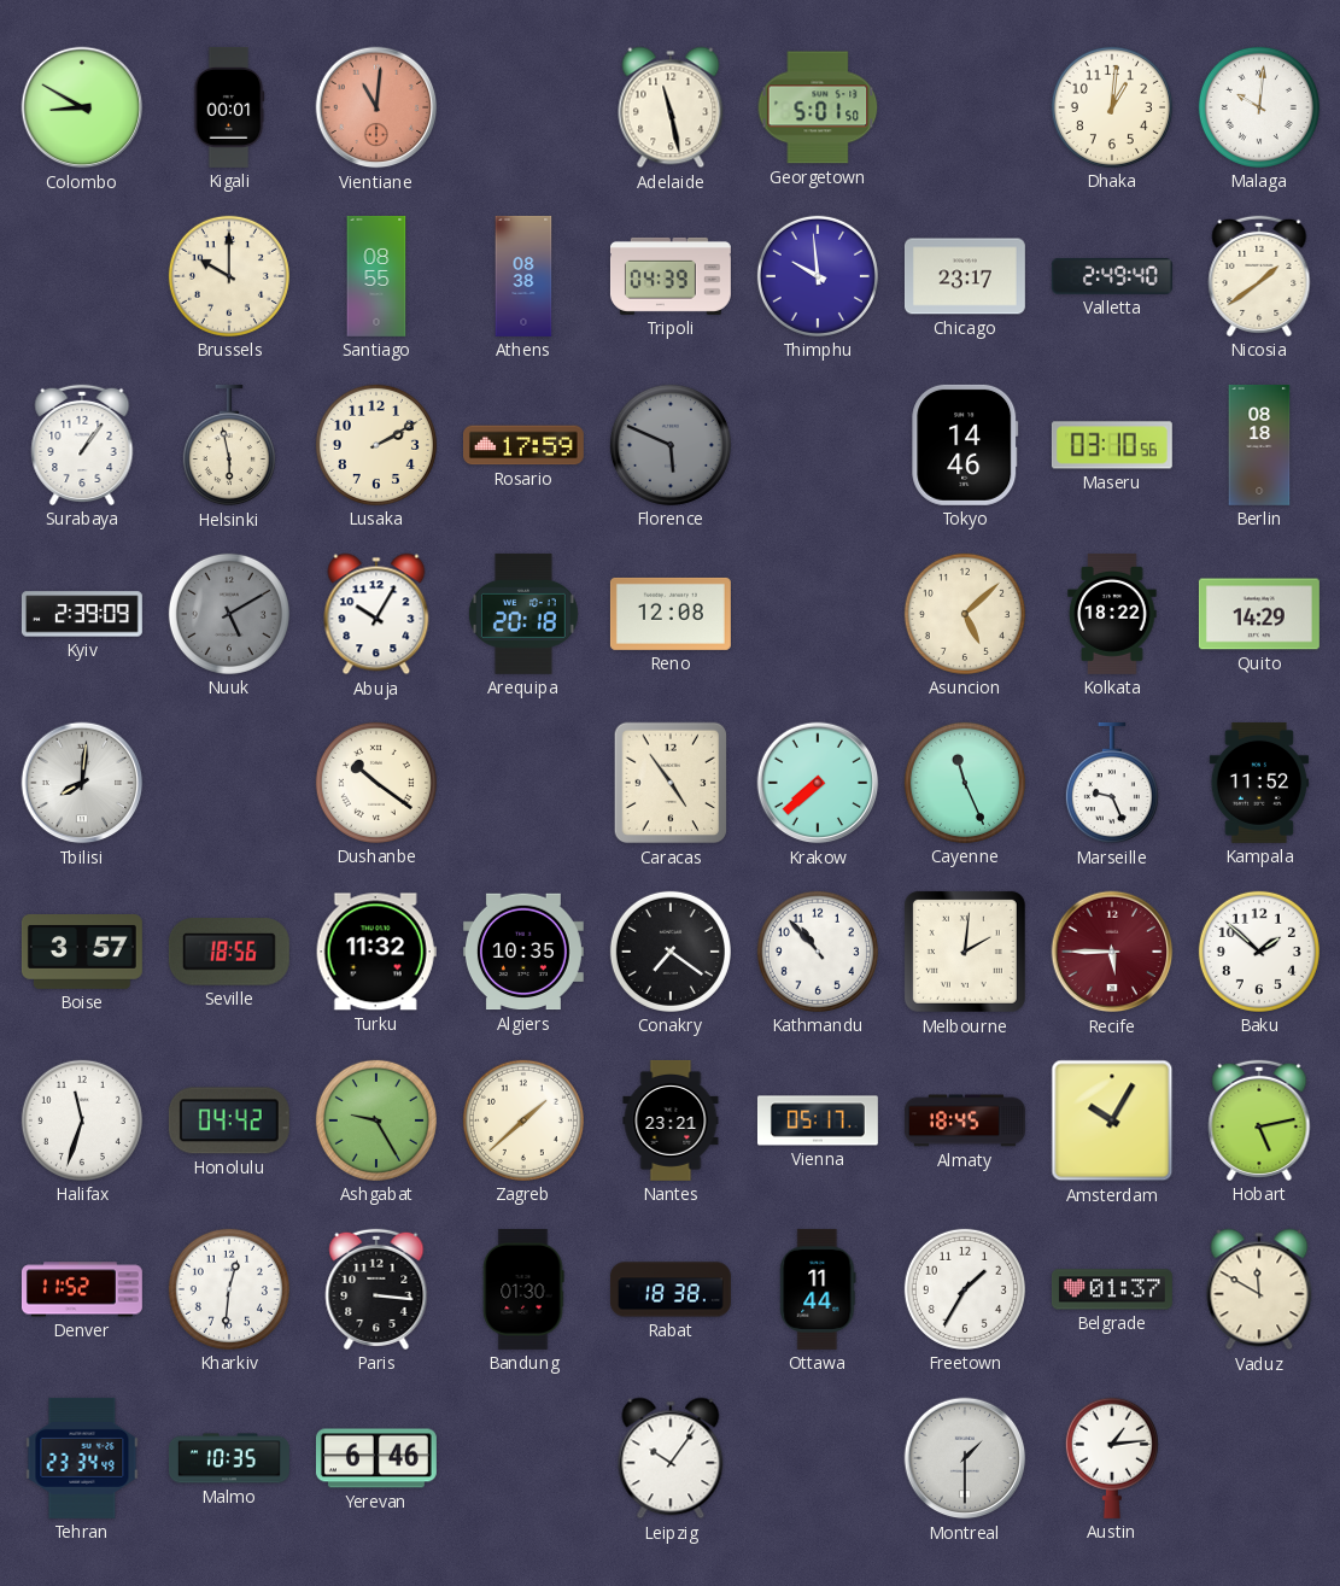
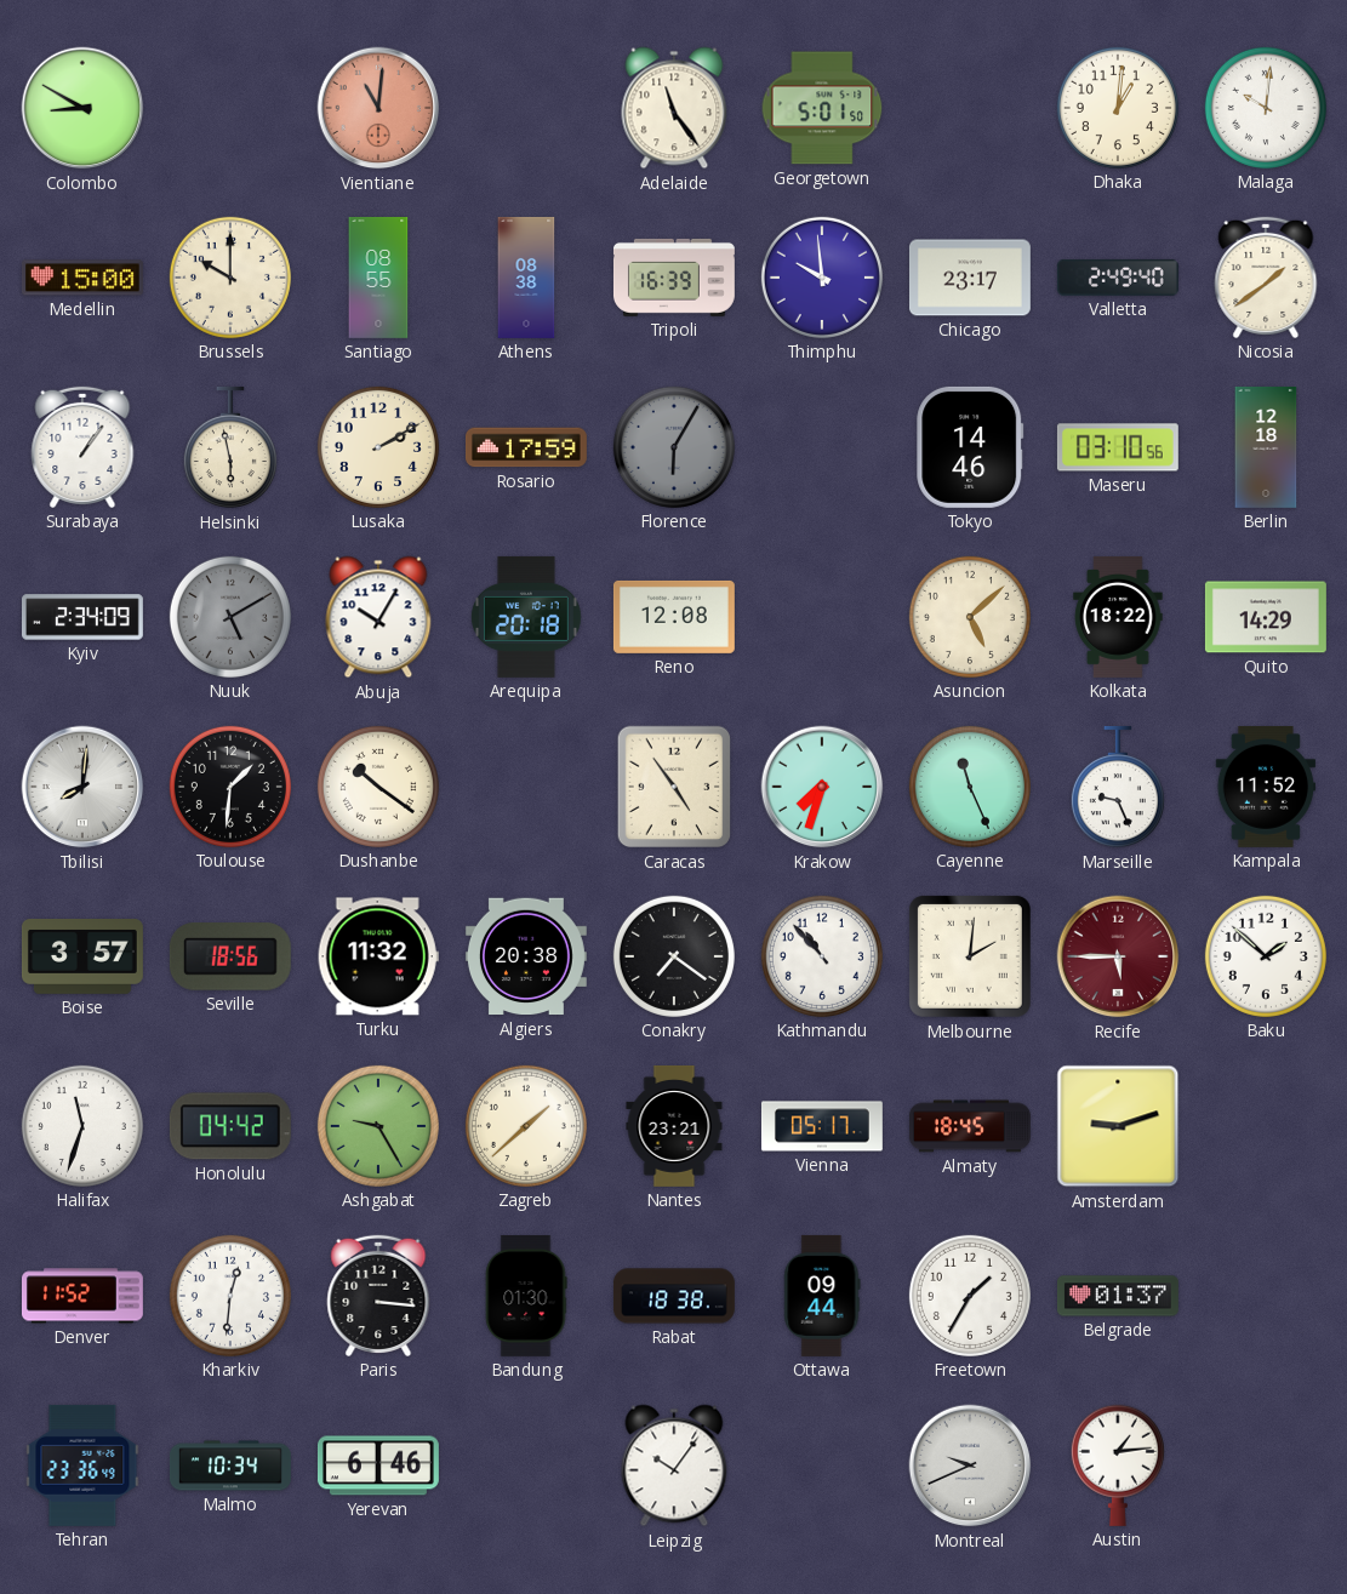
Kigali: 00:01 -> none
Adelaide: 11:28 -> 11:24
Medellin: none -> 15:00
Tripoli: 04:39 -> 16:39
Florence: 5:49 -> 6:05
Berlin: 08:18 -> 12:18
Kyiv: 2:39 -> 2:34
Toulouse: none -> 1:31
Krakow: 7:38 -> 7:33
Algiers: 10:35 -> 20:38
Amsterdam: 10:05 -> 9:12
Hobart: 5:13 -> none
Ottawa: 11:44 -> 09:44
Vaduz: 11:50 -> none
Tehran: 23:34 -> 23:36
Malmo: 10:35 -> 10:34
Montreal: 1:30 -> 9:41
